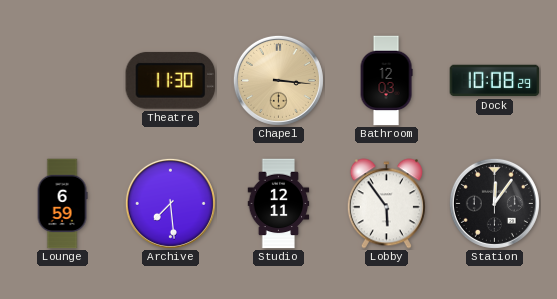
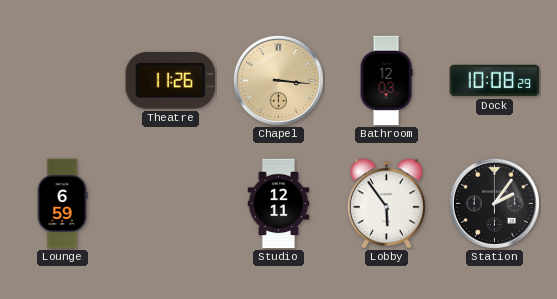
Theatre: 11:30 -> 11:26
Archive: 7:29 -> none
Station: 12:06 -> 2:06
